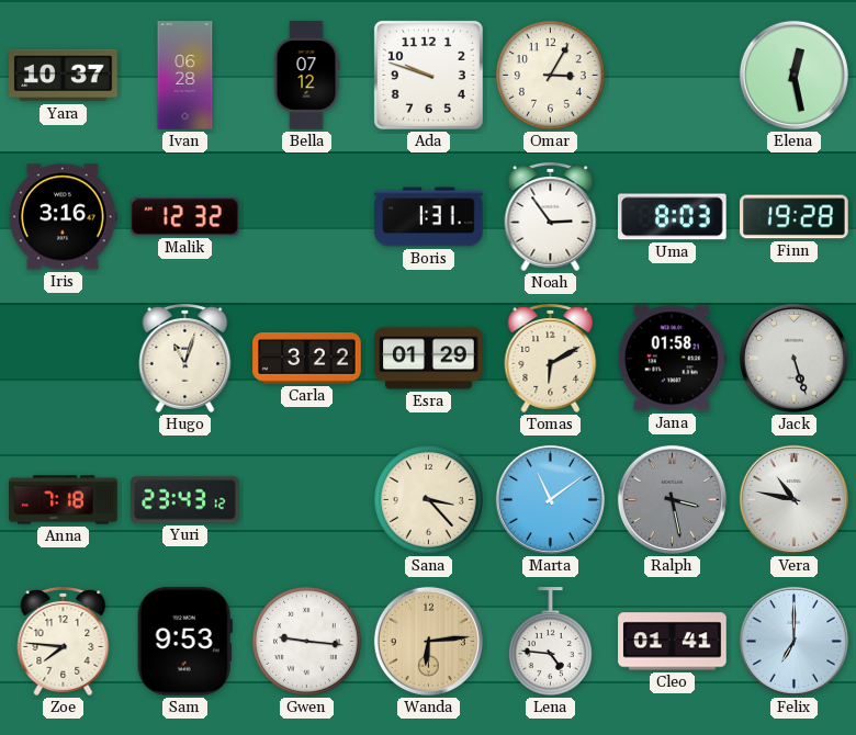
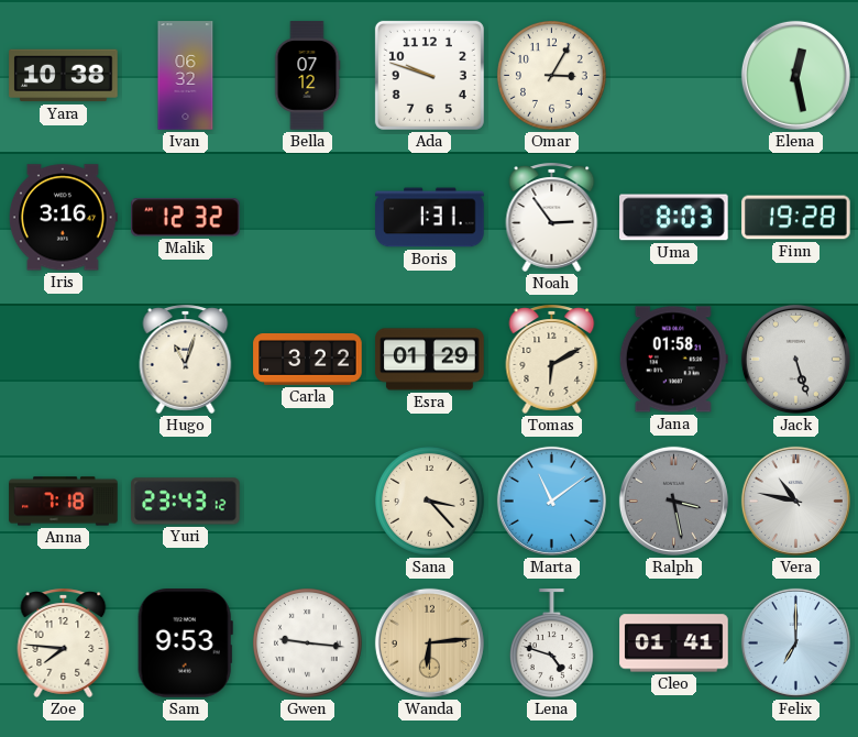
Yara: 10:37 -> 10:38
Ivan: 06:28 -> 06:32
Lena: 4:46 -> 4:48
